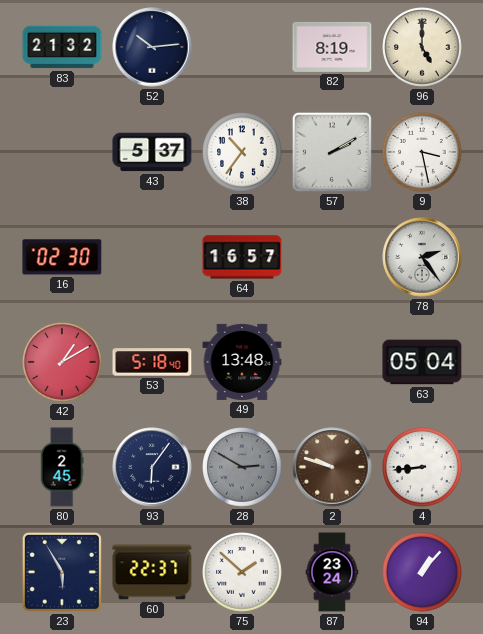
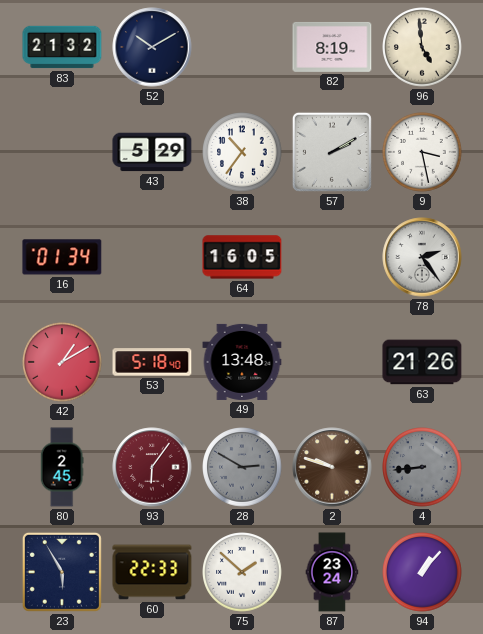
52: 10:14 -> 10:10
96: 5:00 -> 4:59
43: 5:37 -> 5:29
16: 02:30 -> 01:34
64: 16:57 -> 16:05
63: 05:04 -> 21:26
93 dial: navy -> burgundy
4 dial: white -> grey
60: 22:37 -> 22:33
